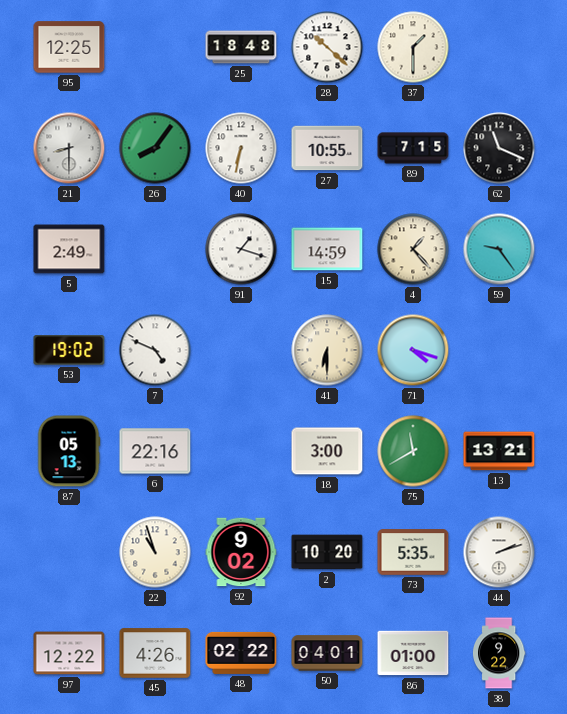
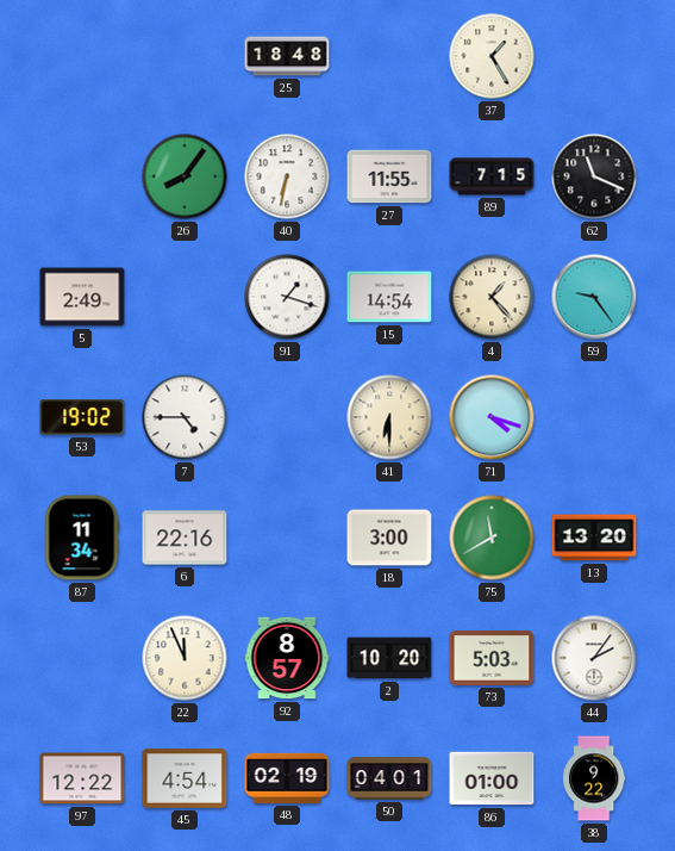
95: 12:25 -> none
28: 10:22 -> none
37: 1:30 -> 1:25
21: 8:30 -> none
27: 10:55 -> 11:55
15: 14:59 -> 14:54
7: 4:49 -> 4:45
87: 05:13 -> 11:34
13: 13:21 -> 13:20
22: 10:57 -> 11:56
92: 9:02 -> 8:57
73: 5:35 -> 5:03
44: 2:12 -> 2:06
45: 4:26 -> 4:54
48: 02:22 -> 02:19
